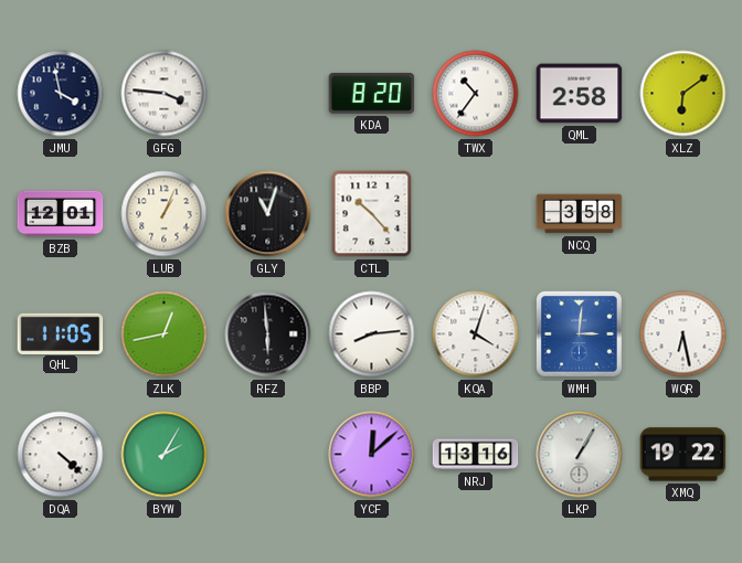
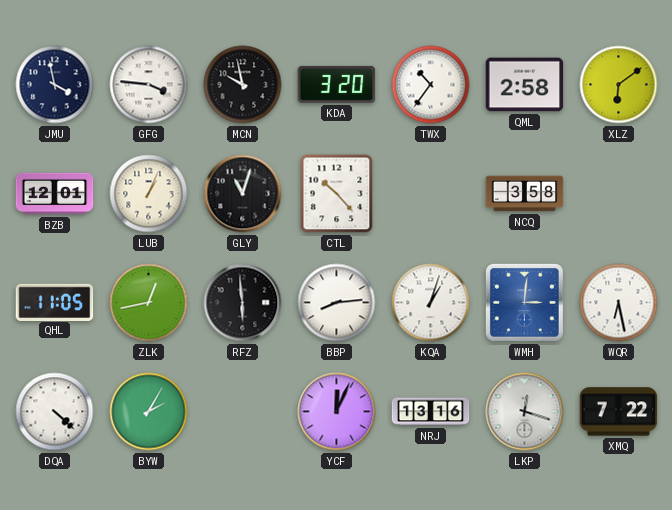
MCN: none -> 9:58
KDA: 8:20 -> 3:20
KQA: 4:03 -> 1:03
YCF: 12:08 -> 12:04
LKP: 1:05 -> 12:18
XMQ: 19:22 -> 7:22
